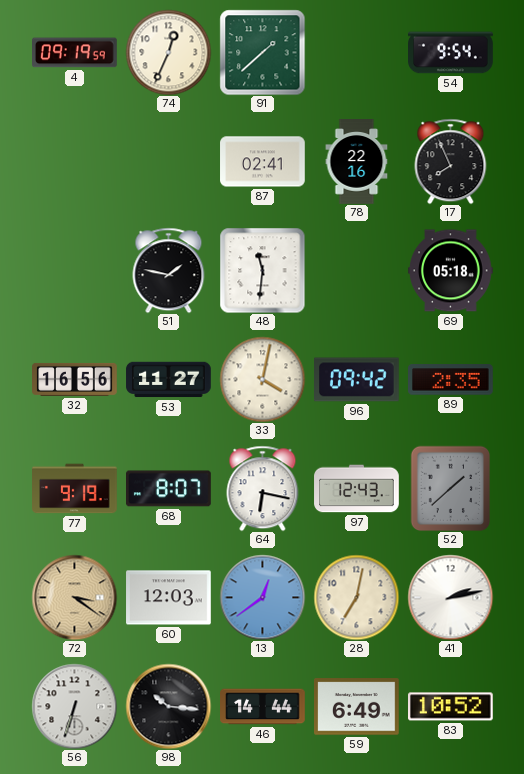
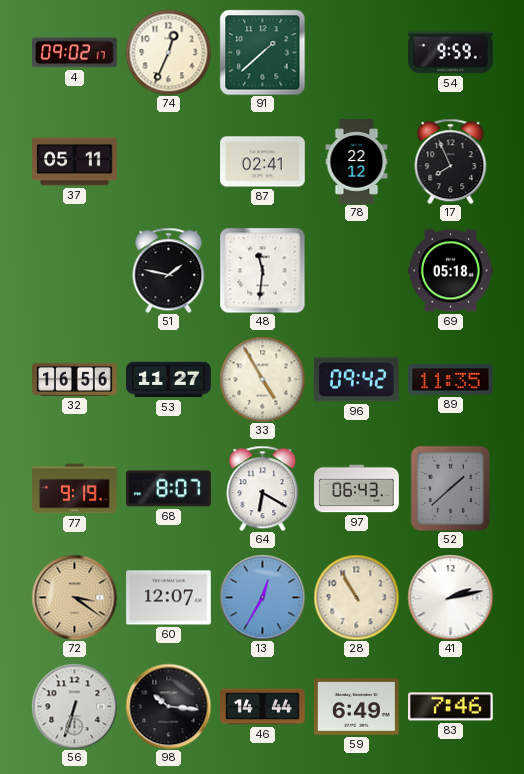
4: 09:19 -> 09:02
54: 9:54 -> 9:59
37: none -> 05:11
78: 22:16 -> 22:12
33: 4:02 -> 4:55
89: 2:35 -> 11:35
64: 6:17 -> 6:20
97: 12:43 -> 06:43
60: 12:03 -> 12:07
13: 12:39 -> 12:35
28: 7:02 -> 10:55
83: 10:52 -> 7:46
